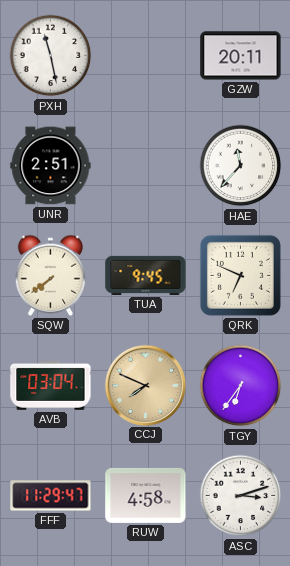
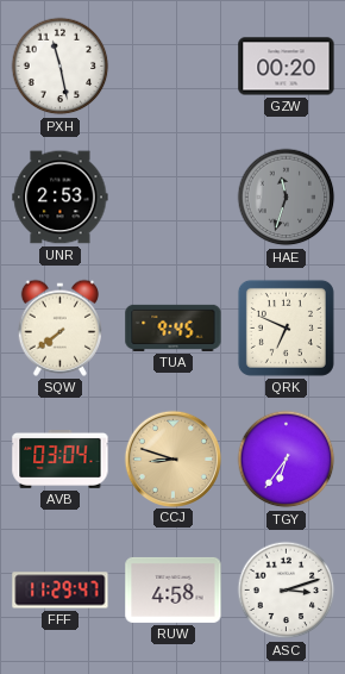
GZW: 20:11 -> 00:20
UNR: 2:51 -> 2:53
HAE: 11:37 -> 11:33
HAE dial: white -> grey
CCJ: 7:49 -> 8:48
